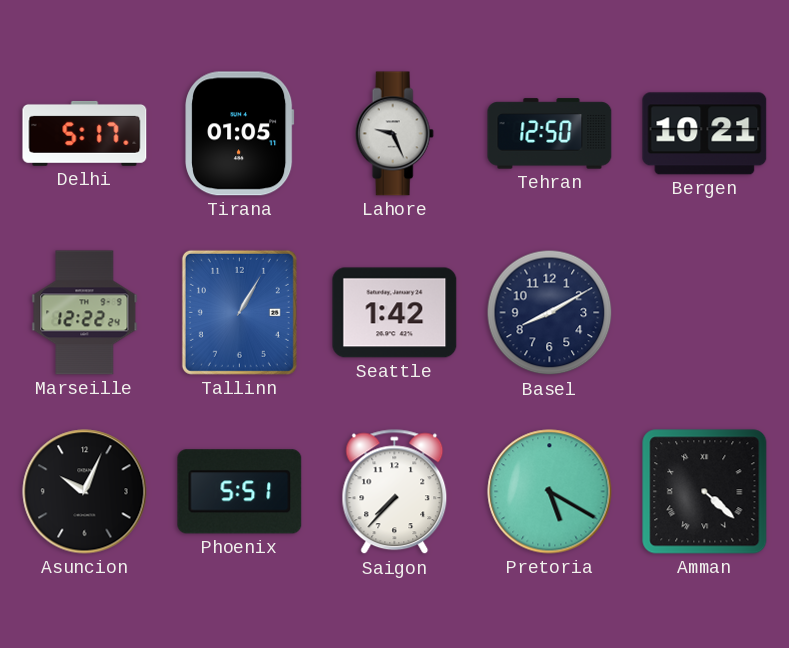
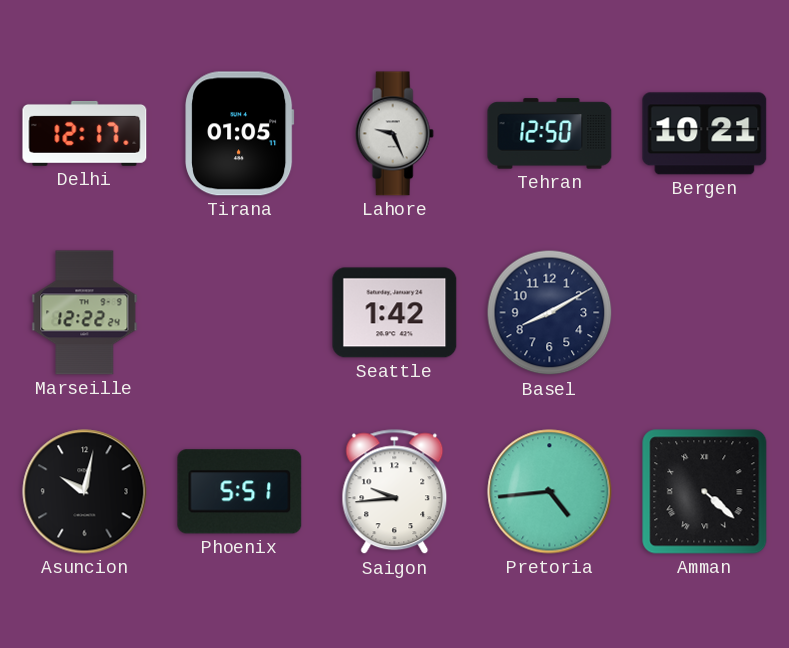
Delhi: 5:17 -> 12:17
Tallinn: 1:05 -> none
Asuncion: 10:04 -> 10:02
Saigon: 7:37 -> 9:44
Pretoria: 5:20 -> 4:44
